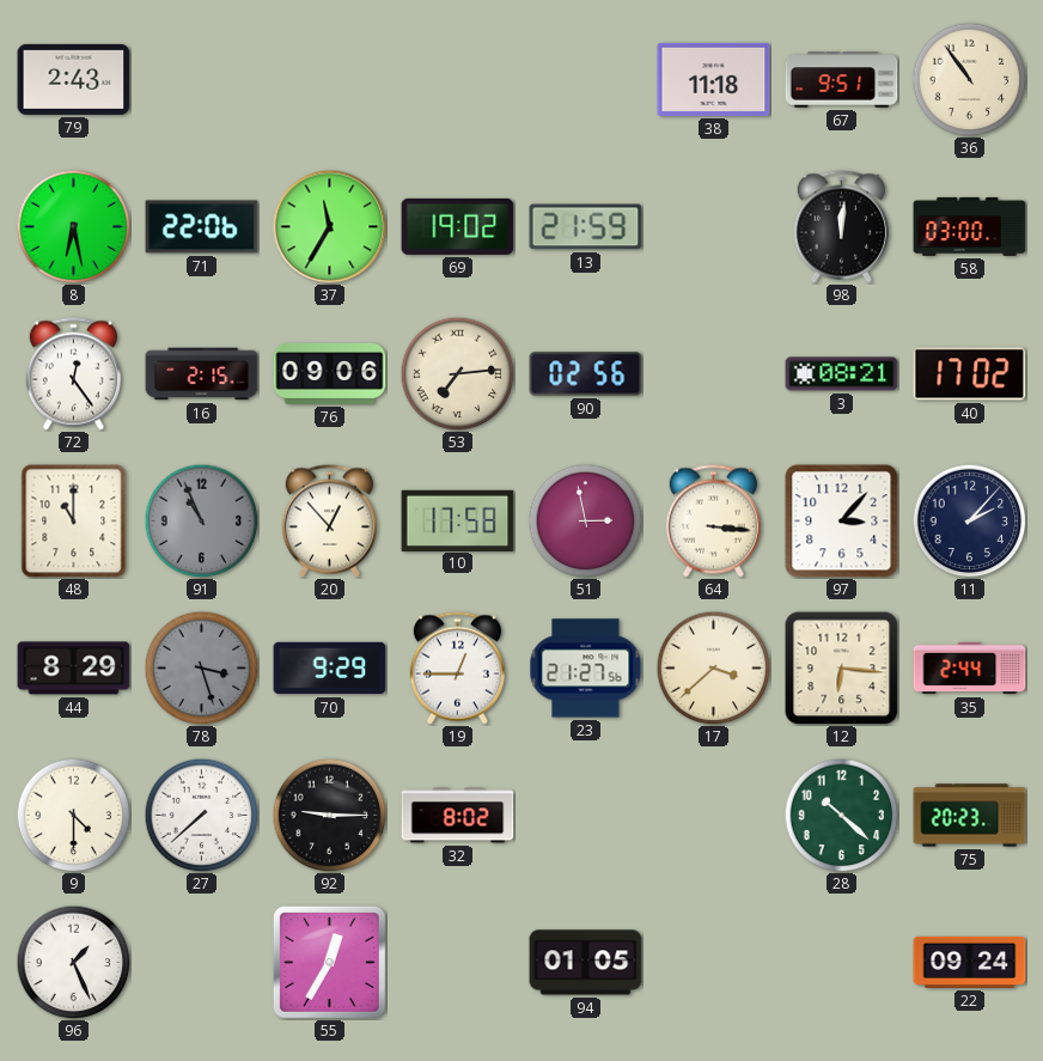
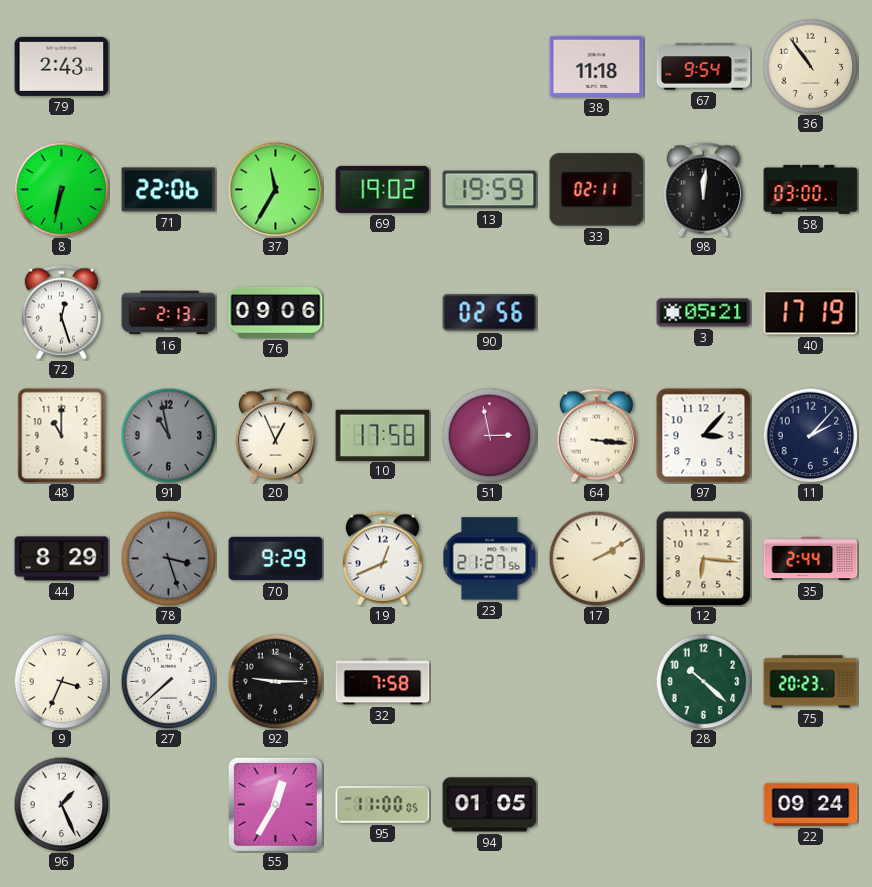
67: 9:51 -> 9:54
8: 6:28 -> 6:32
13: 21:59 -> 19:59
33: none -> 02:11
72: 12:24 -> 12:27
16: 2:15 -> 2:13
53: 7:14 -> none
3: 08:21 -> 05:21
40: 17:02 -> 17:19
91: 10:56 -> 10:58
20: 12:53 -> 12:56
19: 12:45 -> 12:41
17: 3:38 -> 2:10
9: 4:30 -> 3:34
32: 8:02 -> 7:58
95: none -> 11:00
